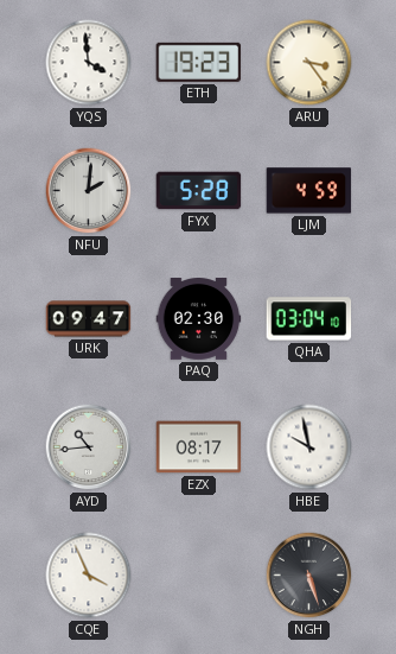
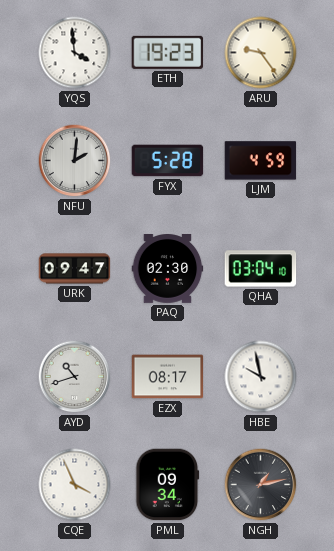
ARU: 3:24 -> 9:24
AYD: 10:44 -> 10:42
PML: none -> 09:34
NGH: 5:27 -> 1:13
